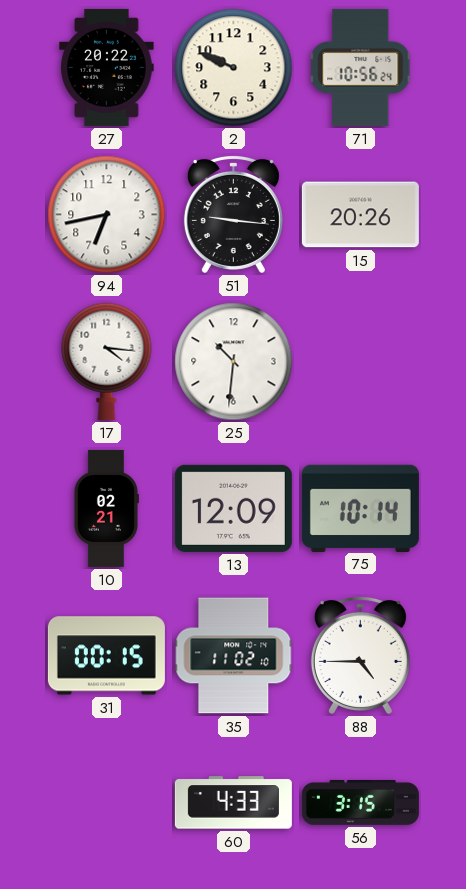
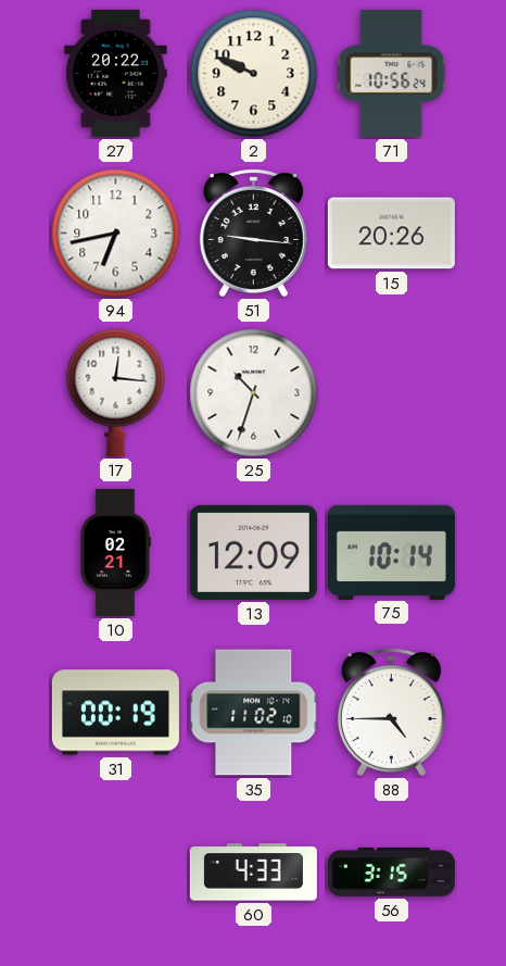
17: 4:16 -> 12:16
25: 10:31 -> 10:33
31: 00:15 -> 00:19
